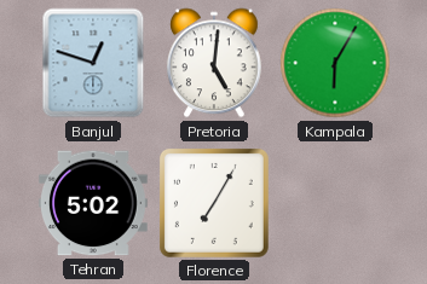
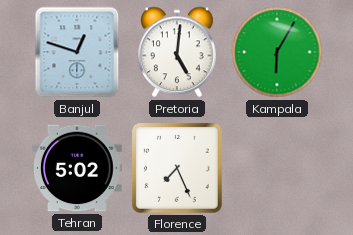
Florence: 7:05 -> 7:26
